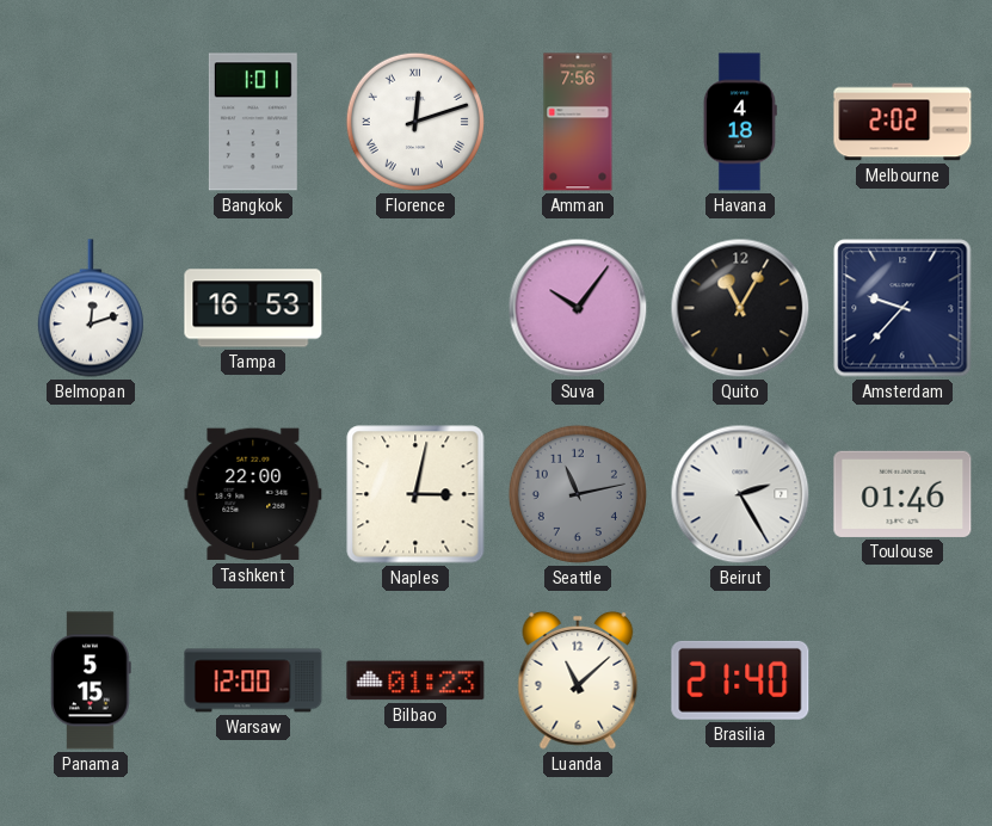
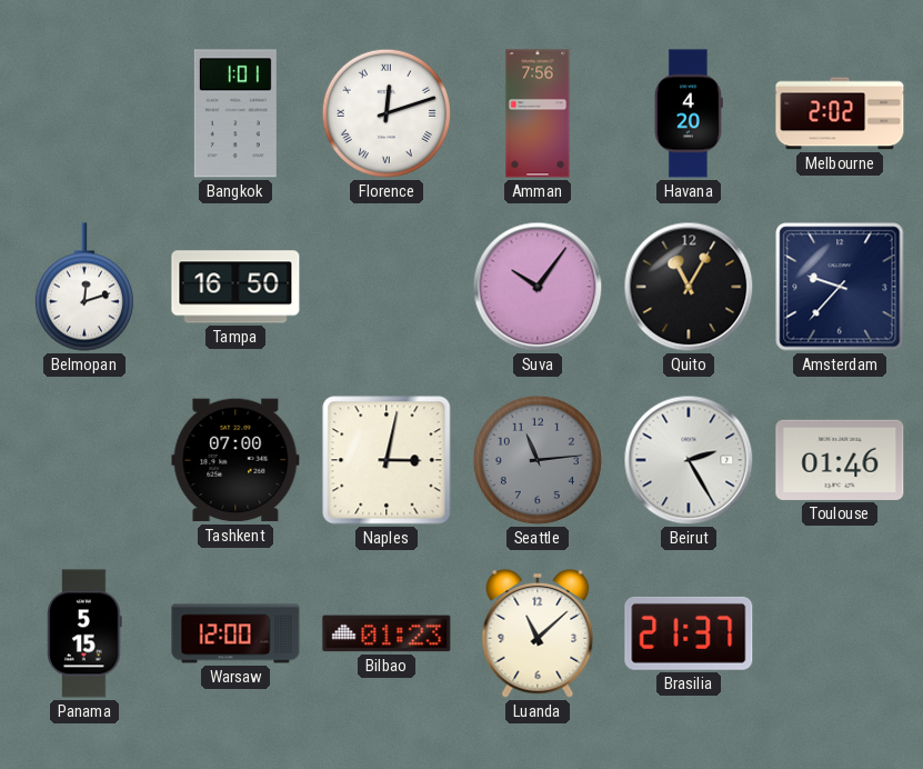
Havana: 4:18 -> 4:20
Tampa: 16:53 -> 16:50
Tashkent: 22:00 -> 07:00
Seattle: 11:13 -> 11:14
Brasilia: 21:40 -> 21:37
